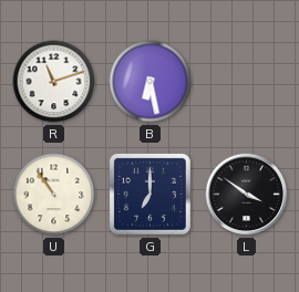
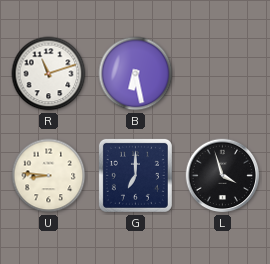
U: 10:54 -> 8:46
L: 3:51 -> 3:57
